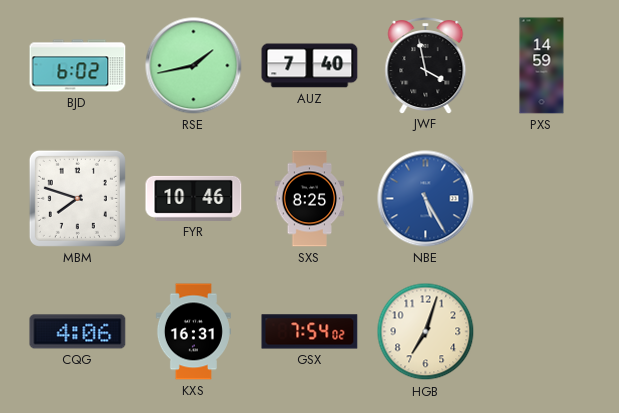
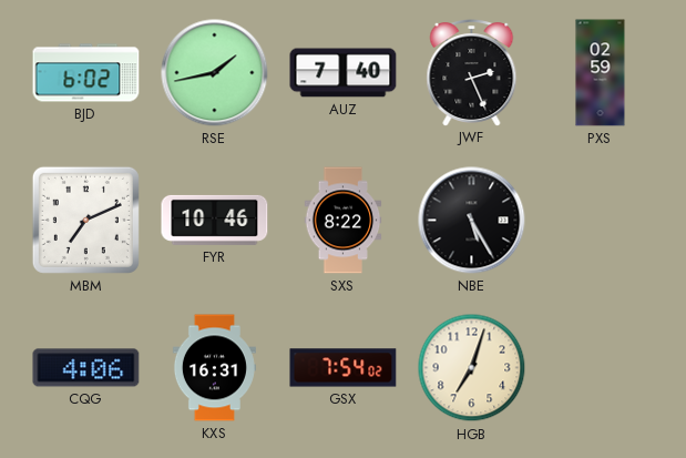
JWF: 3:58 -> 2:26
PXS: 14:59 -> 02:59
MBM: 7:48 -> 7:11
SXS: 8:25 -> 8:22
NBE dial: blue -> black
